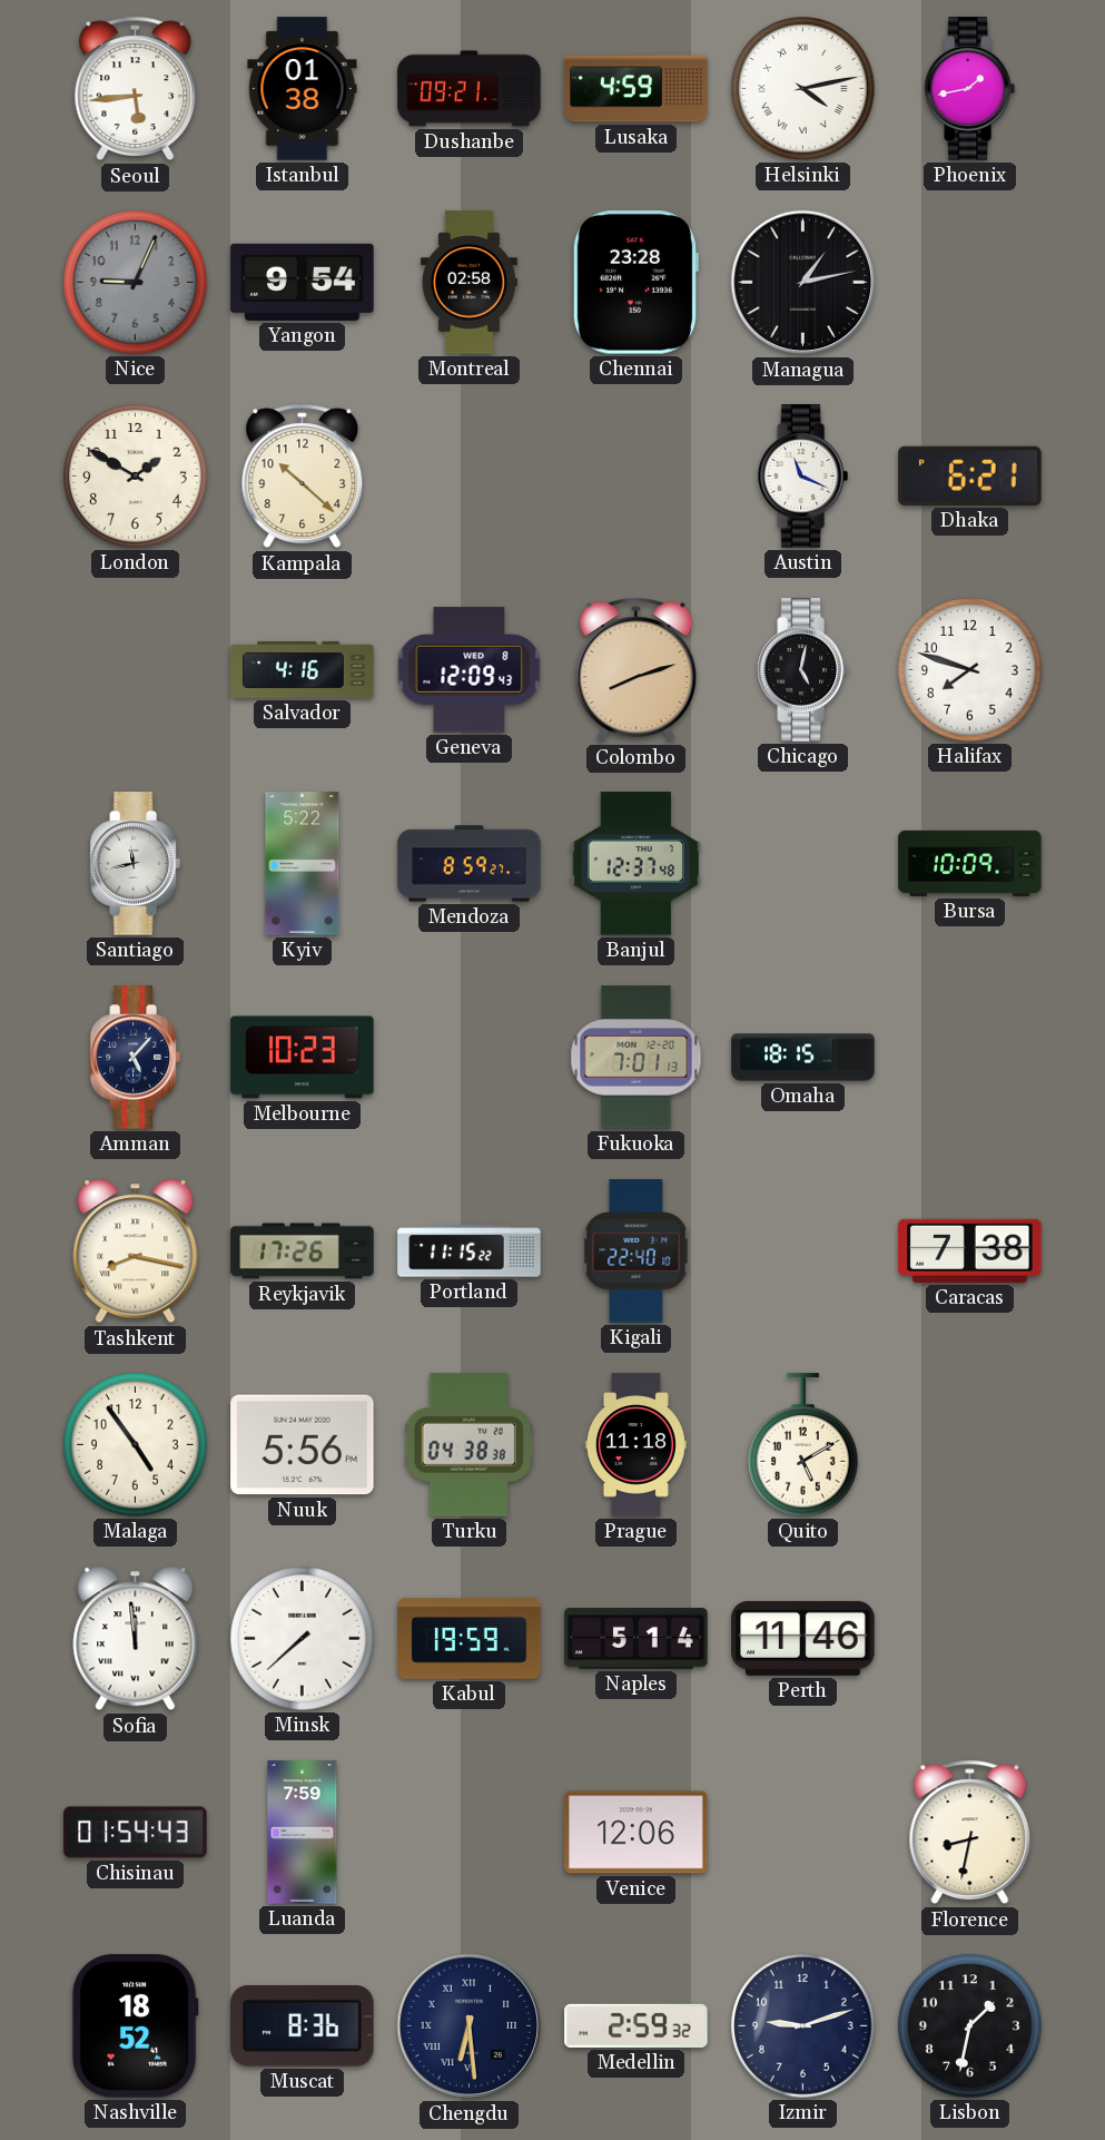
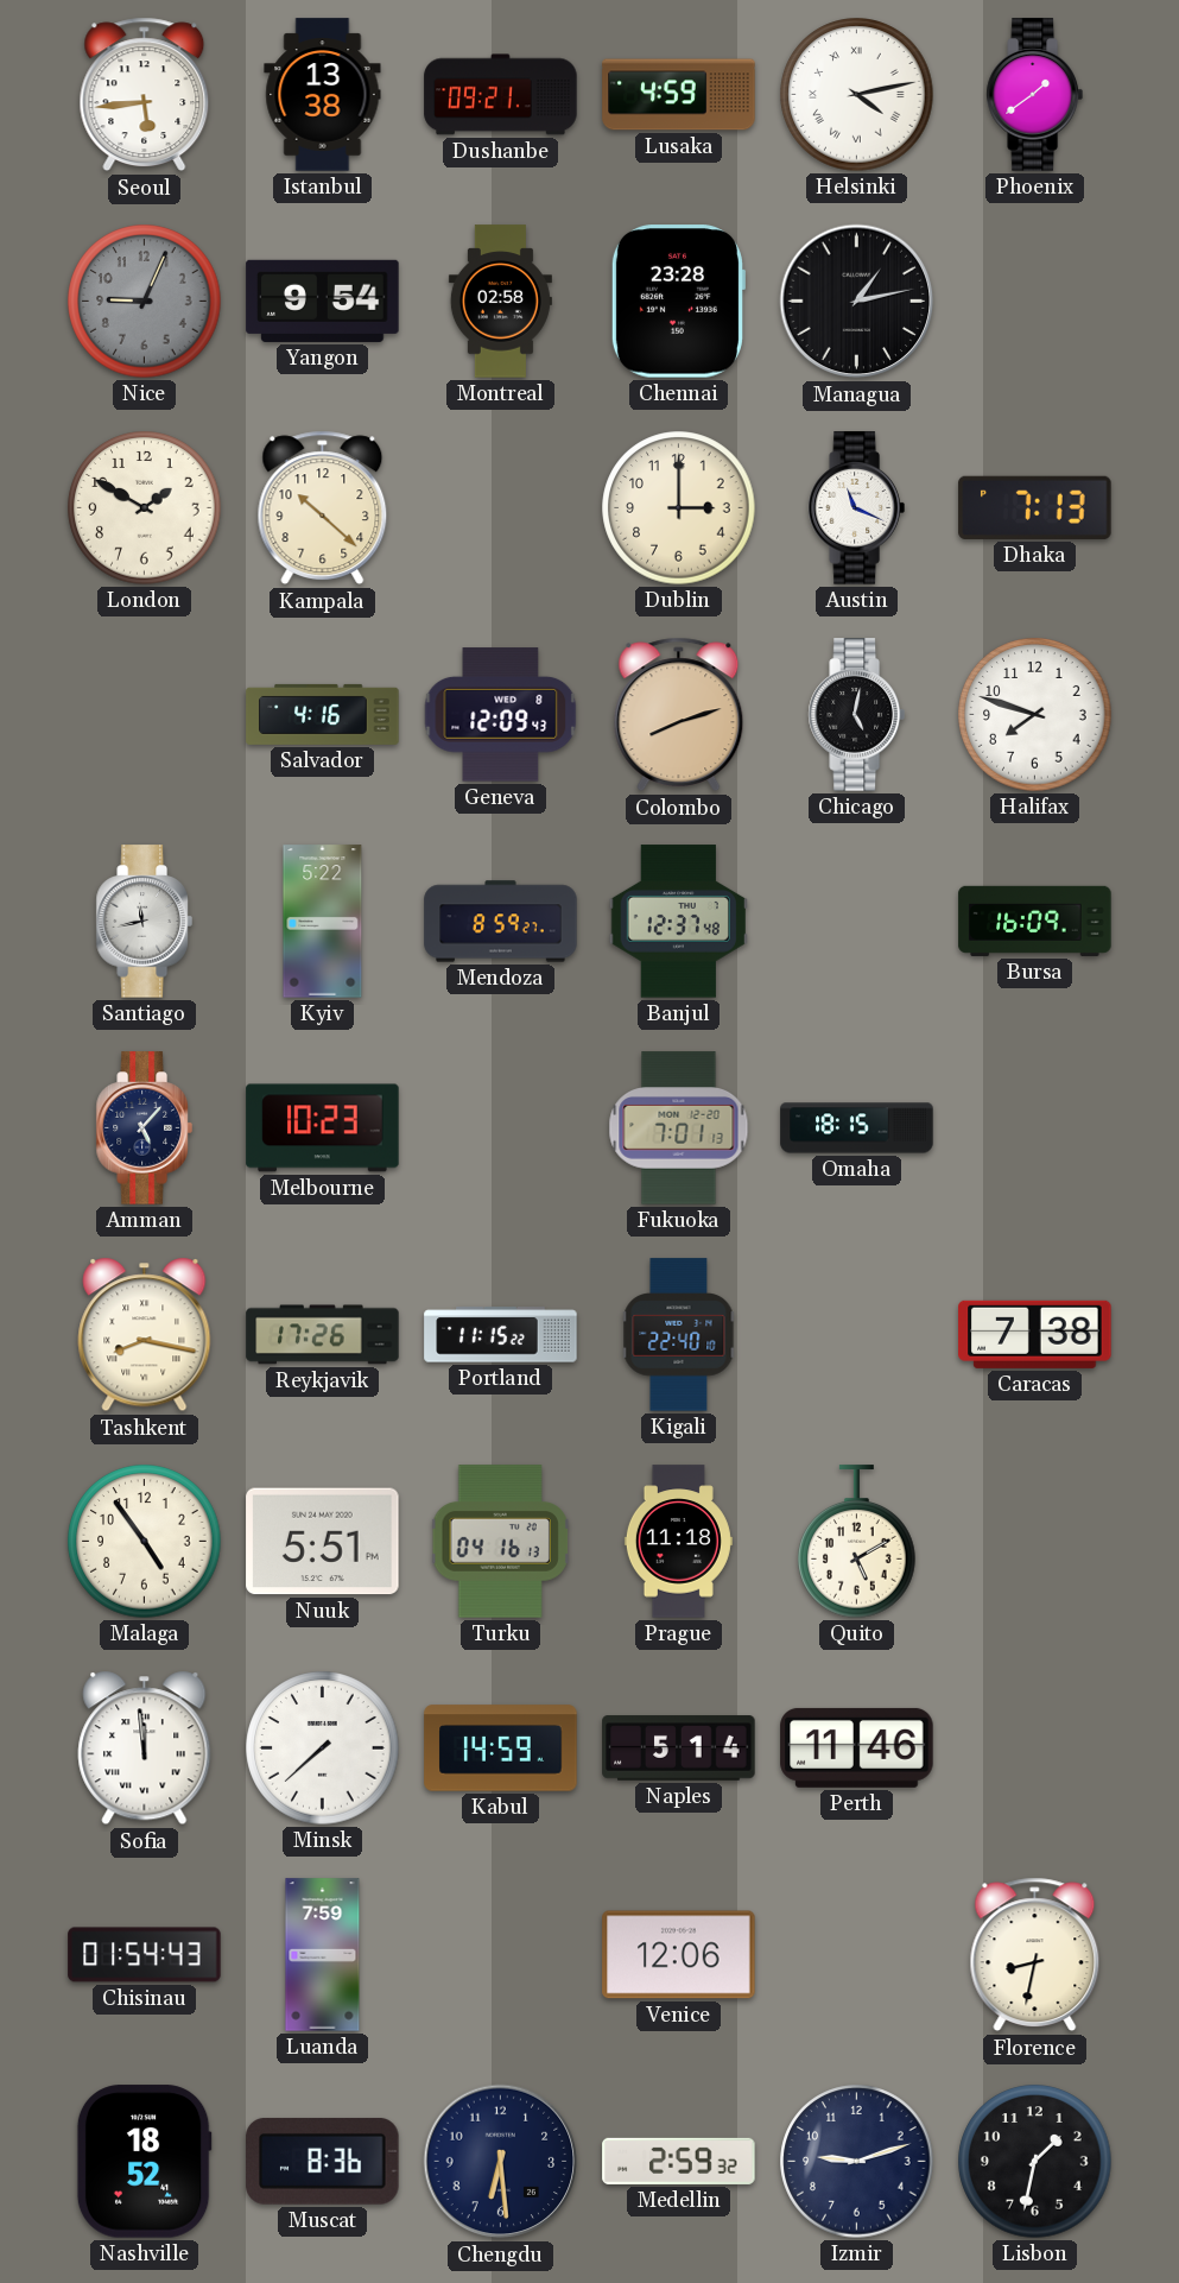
Istanbul: 01:38 -> 13:38
Phoenix: 1:43 -> 1:39
Dublin: none -> 3:00
Dhaka: 6:21 -> 7:13
Bursa: 10:09 -> 16:09
Nuuk: 5:56 -> 5:51
Turku: 04:38 -> 04:16
Kabul: 19:59 -> 14:59
Chengdu numerals: Roman -> Arabic
